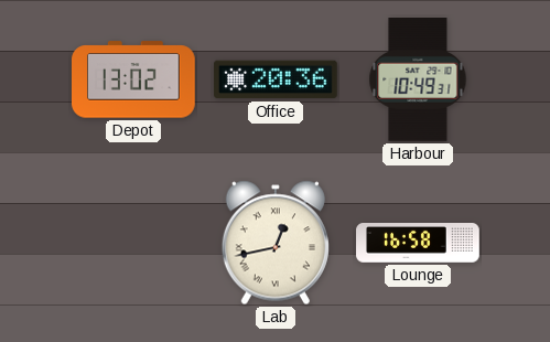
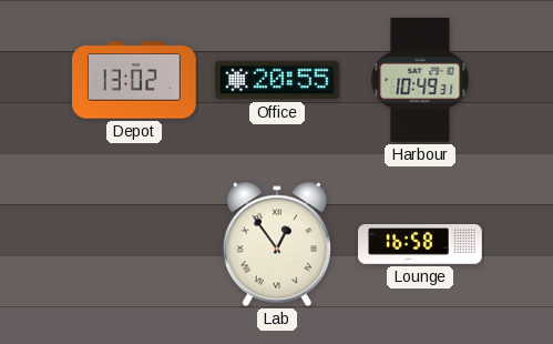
Office: 20:36 -> 20:55
Lab: 12:43 -> 12:54
